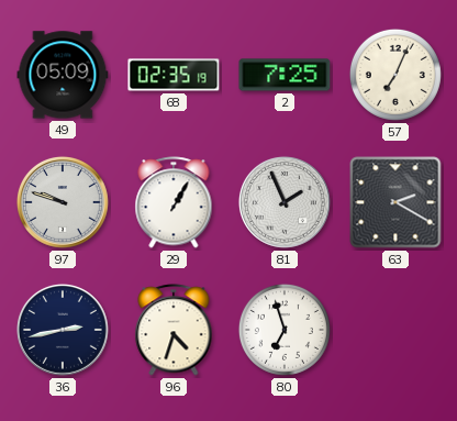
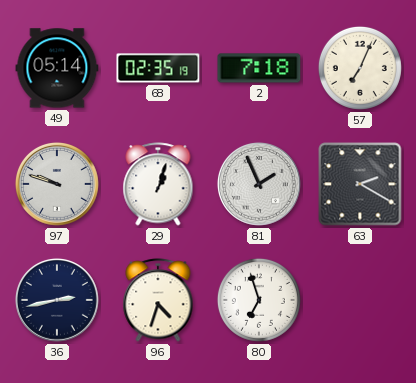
49: 05:09 -> 05:14
2: 7:25 -> 7:18
29: 1:05 -> 1:03
